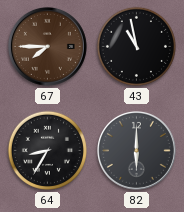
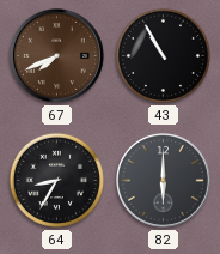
67: 7:45 -> 7:41
43: 10:58 -> 10:55
